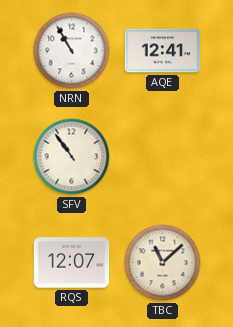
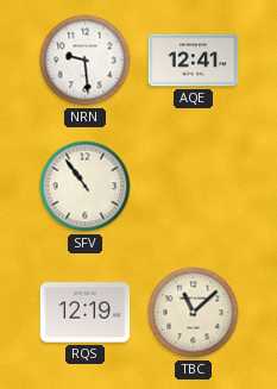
NRN: 10:55 -> 9:29
RQS: 12:07 -> 12:19
